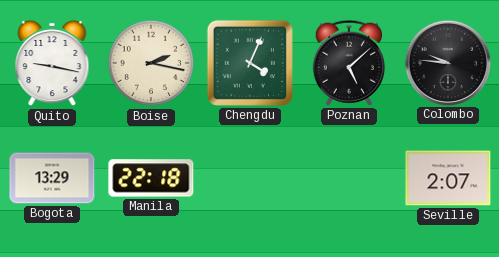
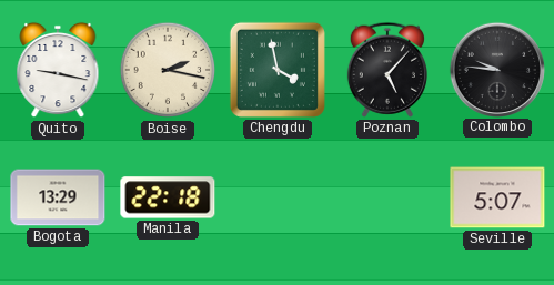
Chengdu: 4:04 -> 3:58
Poznan: 5:08 -> 5:07
Seville: 2:07 -> 5:07
